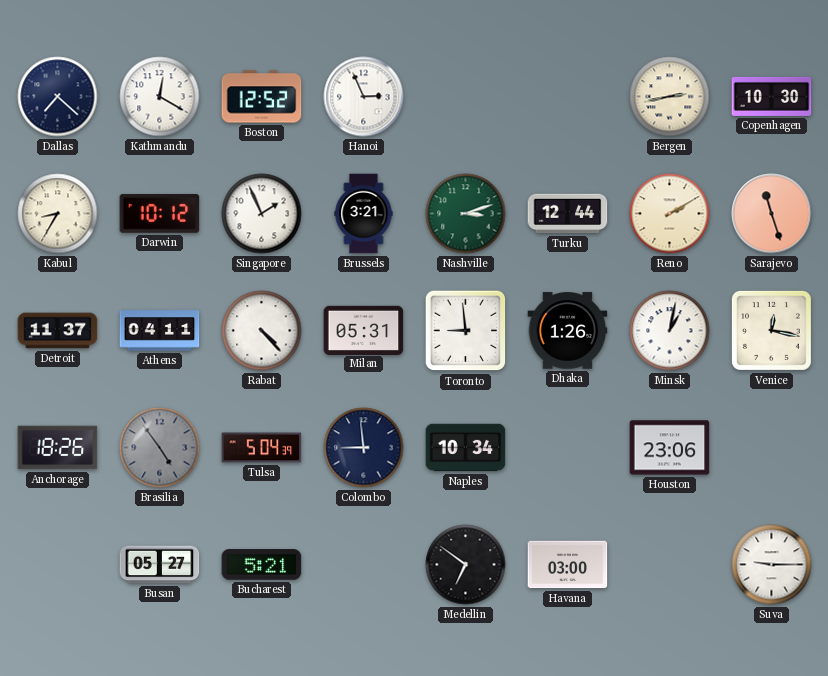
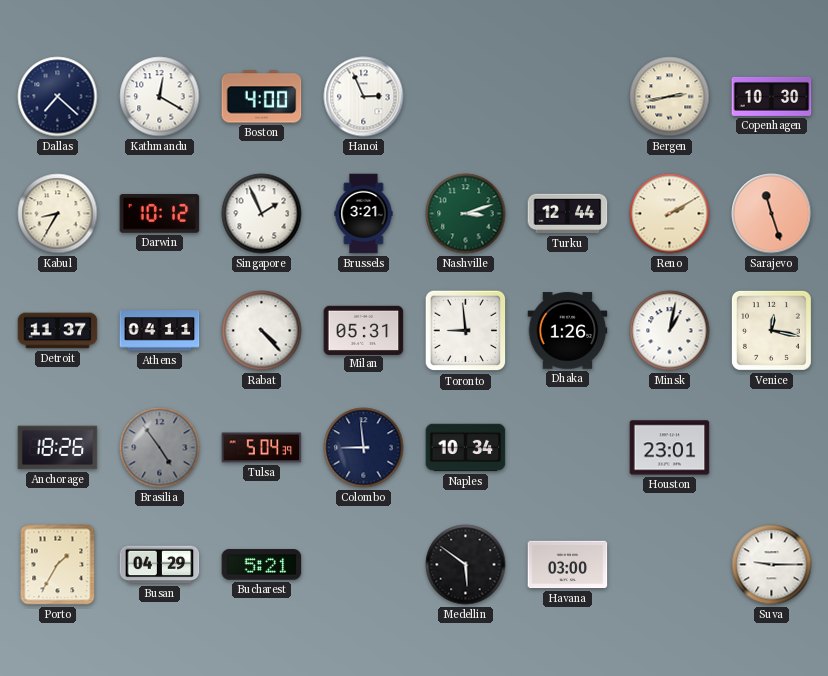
Boston: 12:52 -> 4:00
Houston: 23:06 -> 23:01
Porto: none -> 1:35
Busan: 05:27 -> 04:29
Medellin: 6:51 -> 5:51
